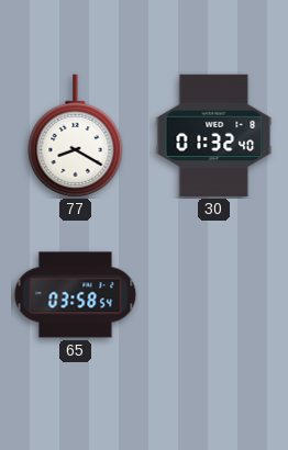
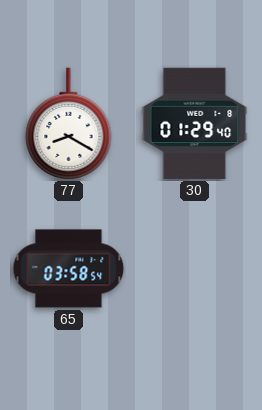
30: 01:32 -> 01:29
